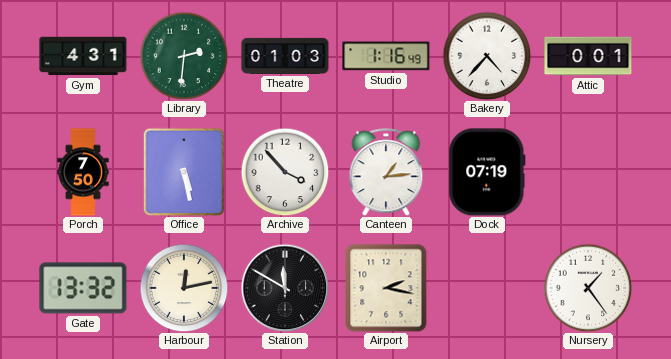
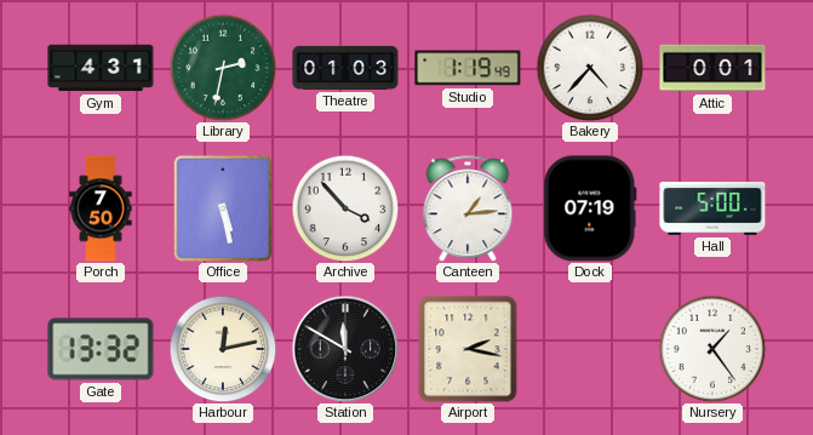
Library: 2:31 -> 2:32
Studio: 1:16 -> 1:19
Hall: none -> 5:00
